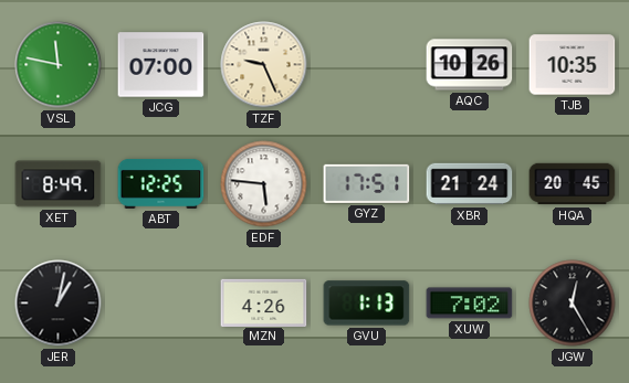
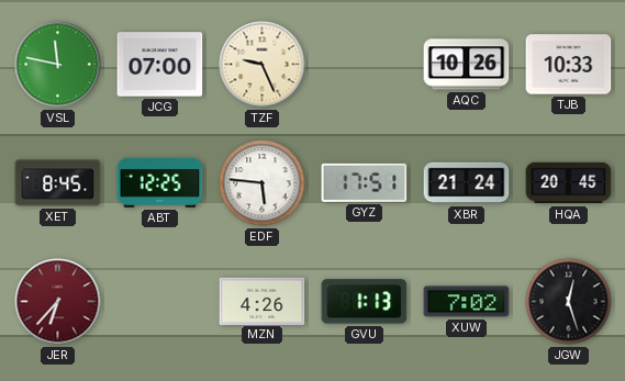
TJB: 10:35 -> 10:33
XET: 8:49 -> 8:45
JER: 1:02 -> 6:37
JER dial: black -> burgundy
JGW: 12:25 -> 12:27
